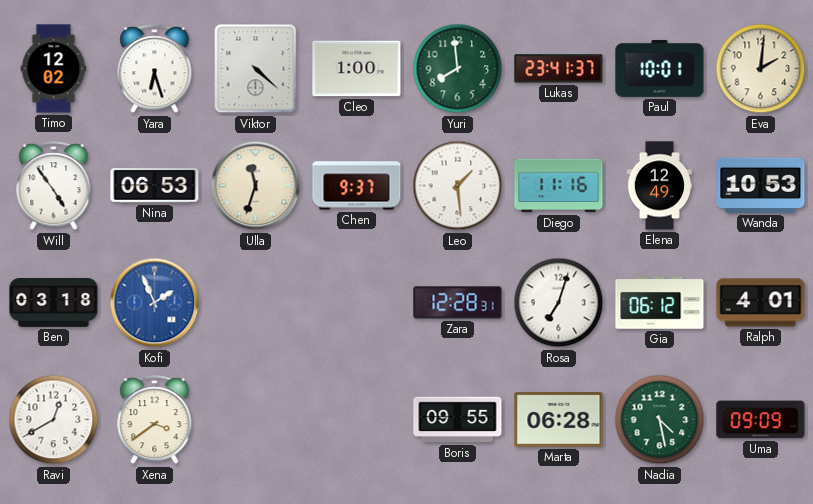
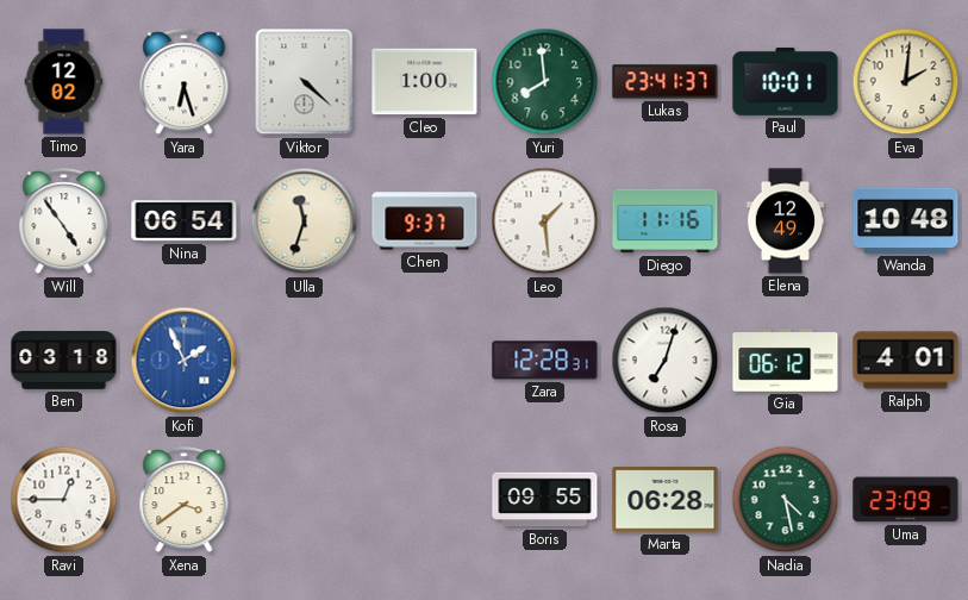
Nina: 06:53 -> 06:54
Wanda: 10:53 -> 10:48
Ravi: 12:40 -> 12:45
Uma: 09:09 -> 23:09
